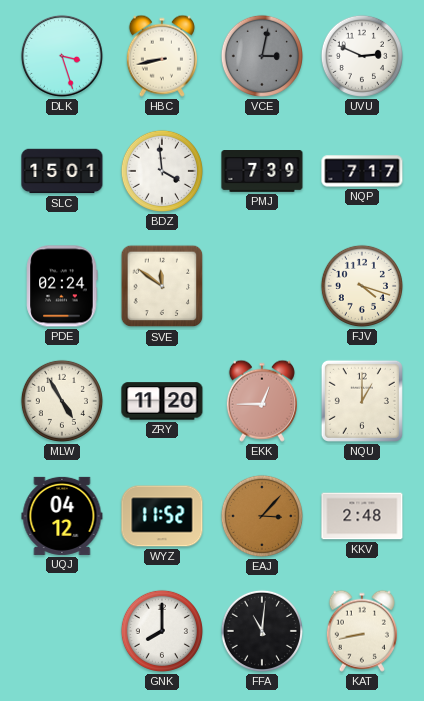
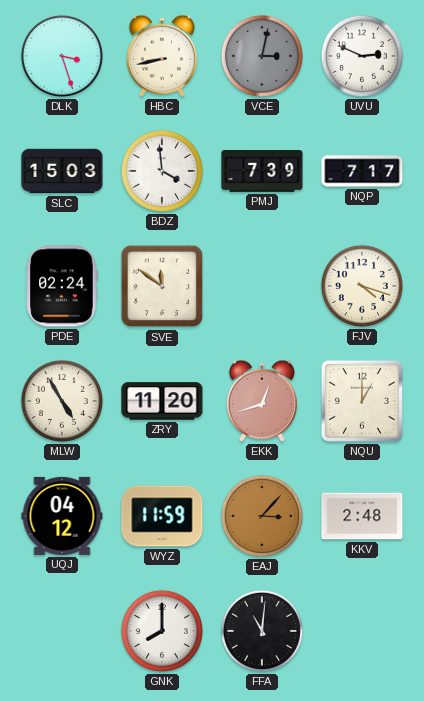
SLC: 15:01 -> 15:03
EKK: 12:45 -> 12:42
WYZ: 11:52 -> 11:59
KAT: 8:43 -> none
